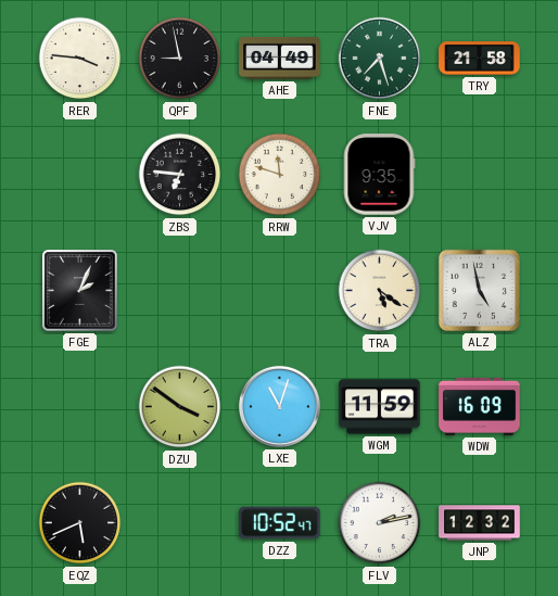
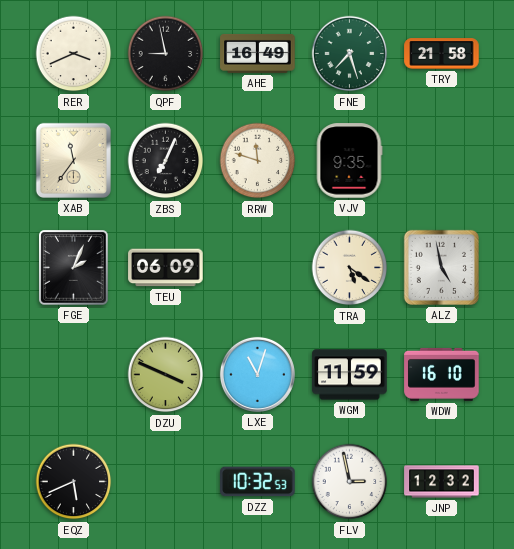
RER: 3:46 -> 3:41
AHE: 04:49 -> 16:49
XAB: none -> 11:36
ZBS: 6:46 -> 7:04
TEU: none -> 06:09
DZU: 3:51 -> 3:49
WDW: 16:09 -> 16:10
DZZ: 10:52 -> 10:32
FLV: 2:13 -> 2:58
